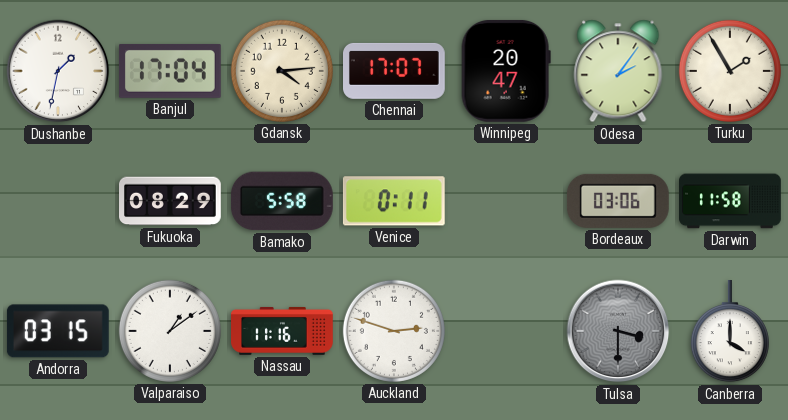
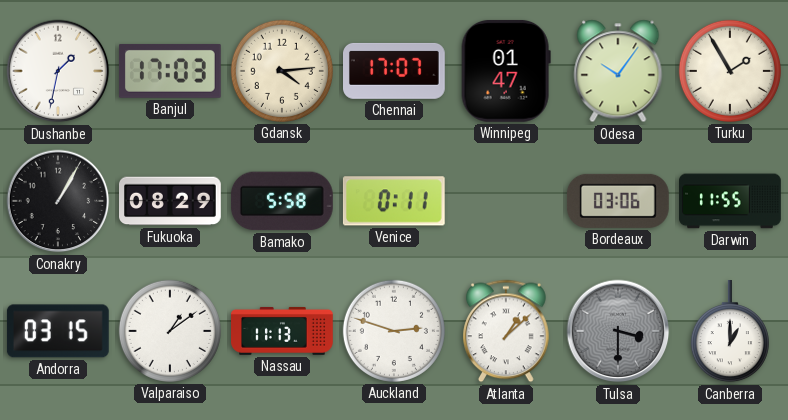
Banjul: 17:04 -> 17:03
Winnipeg: 20:47 -> 01:47
Odesa: 2:06 -> 10:06
Conakry: none -> 1:05
Darwin: 11:58 -> 11:55
Nassau: 11:16 -> 11:13
Atlanta: none -> 1:08
Canberra: 4:00 -> 1:00
